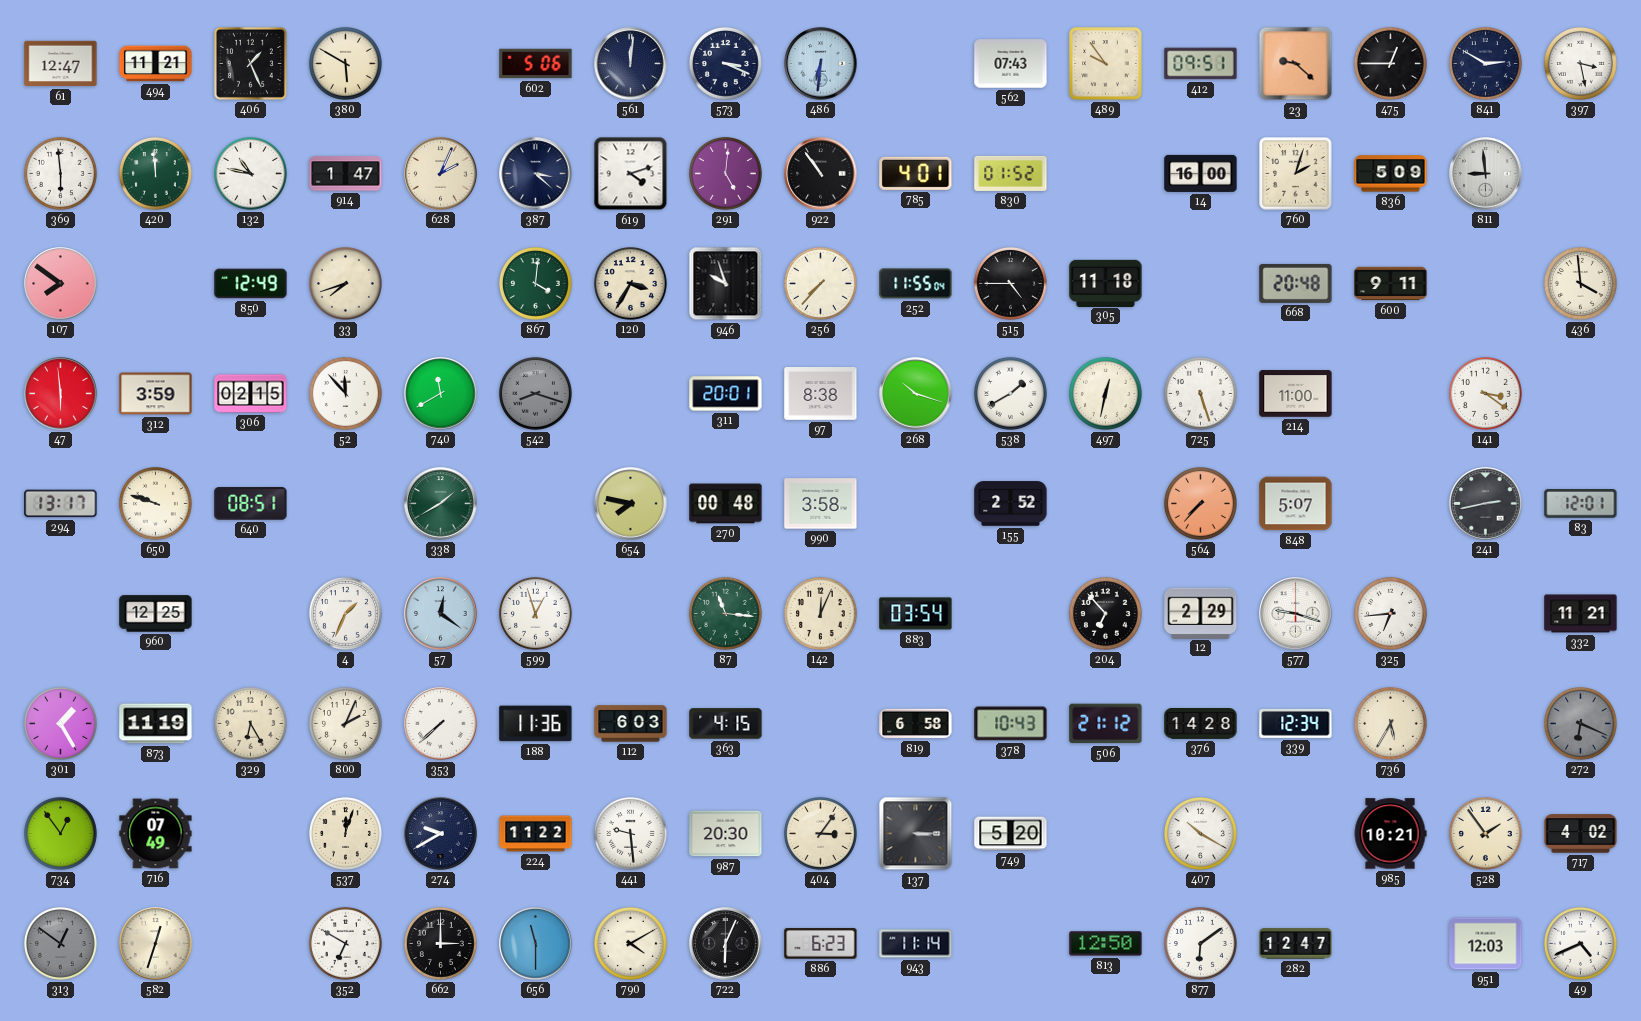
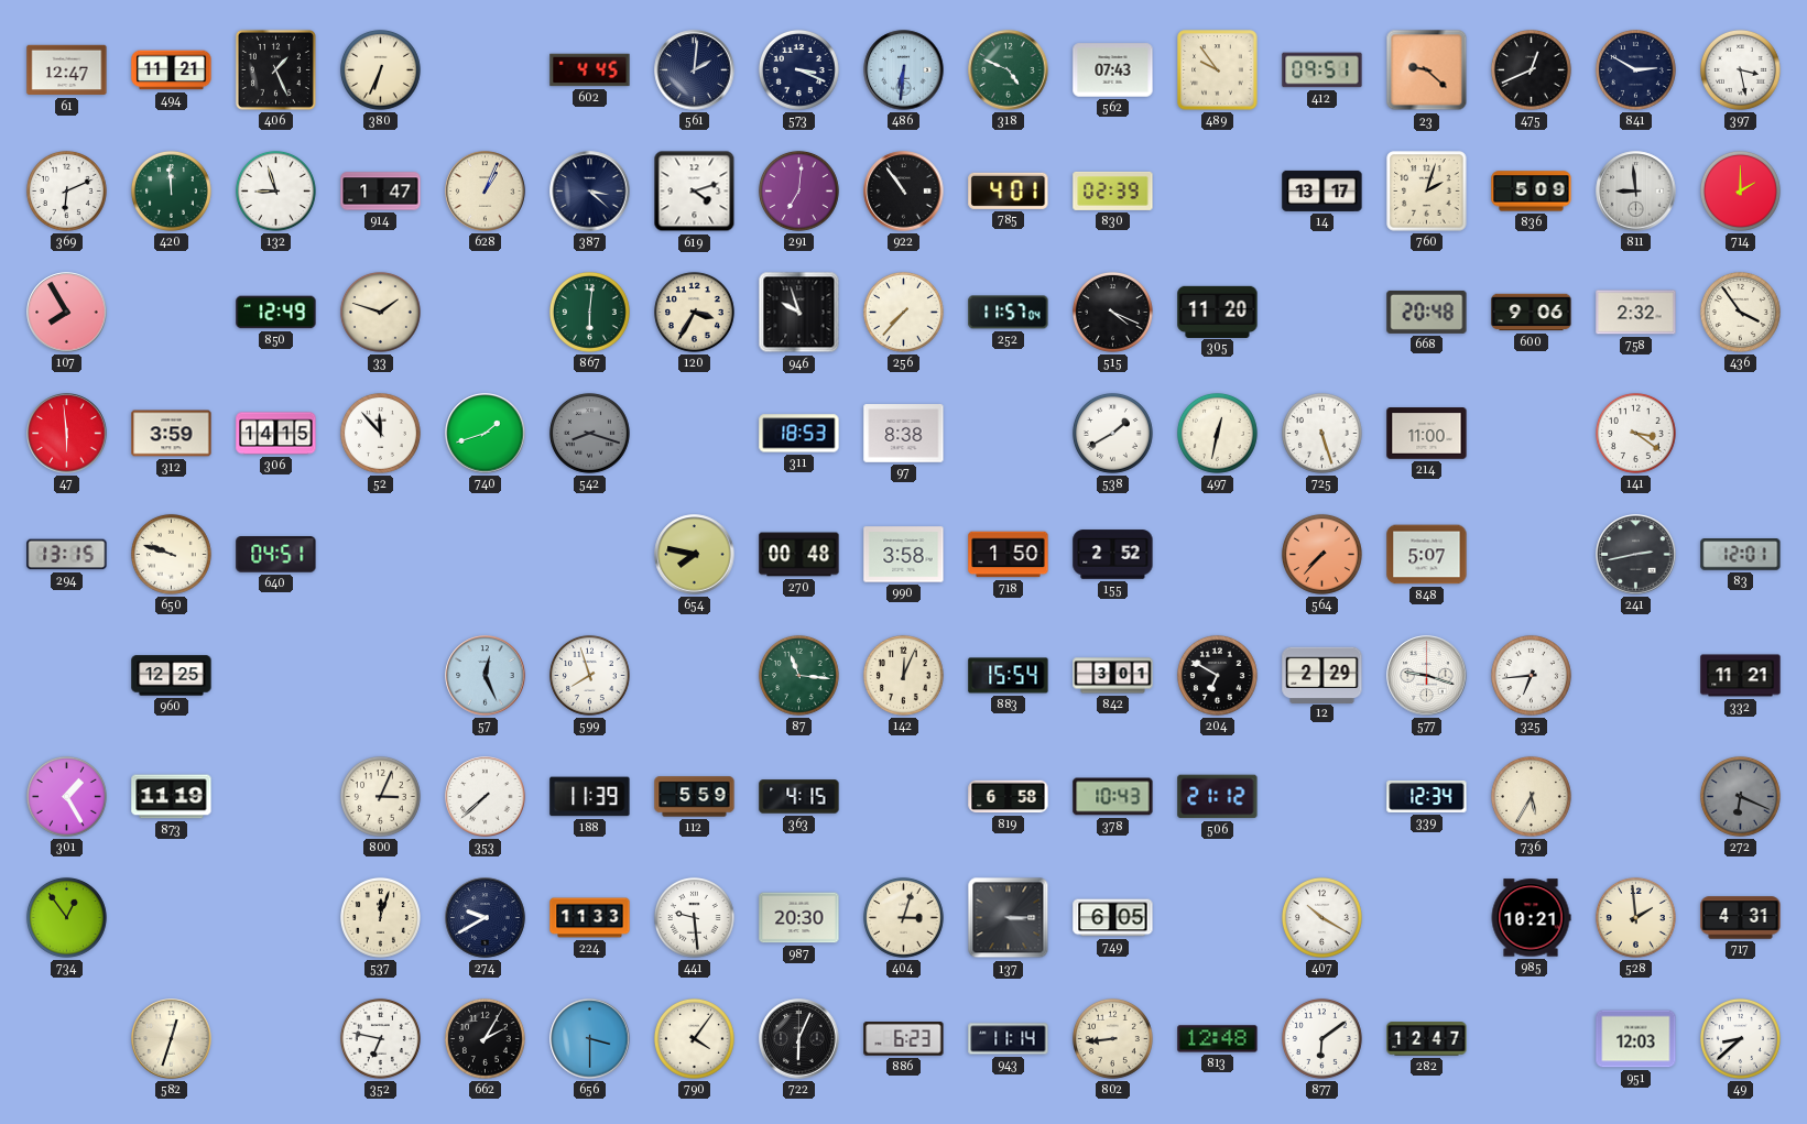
380: 5:50 -> 6:34
602: 5:06 -> 4:45
561: 12:01 -> 2:01
318: none -> 4:49
475: 12:45 -> 12:41
369: 5:59 -> 6:11
132: 10:47 -> 8:57
628: 2:04 -> 1:04
291: 5:01 -> 7:01
830: 01:52 -> 02:39
14: 16:00 -> 13:17
714: none -> 2:00
107: 7:51 -> 7:55
33: 7:42 -> 1:48
867: 4:01 -> 6:01
252: 11:55 -> 11:57
515: 4:45 -> 4:19
305: 11:18 -> 11:20
600: 9:11 -> 9:06
758: none -> 2:32
436: 3:59 -> 3:54
306: 02:15 -> 14:15
740: 11:40 -> 1:42
311: 20:01 -> 18:53
268: 10:18 -> none
294: 13:17 -> 13:15
640: 08:51 -> 04:51
338: 1:40 -> none
718: none -> 1:50
4: 1:34 -> none
57: 12:21 -> 12:26
599: 12:57 -> 7:57
883: 03:54 -> 15:54
842: none -> 3:01
204: 6:53 -> 6:50
329: 6:25 -> none
800: 2:04 -> 3:04
188: 11:36 -> 11:39
112: 6:03 -> 5:59
376: 14:28 -> none
716: 07:49 -> none
224: 11:22 -> 11:33
404: 3:06 -> 3:03
749: 5:20 -> 6:05
528: 1:54 -> 1:59
717: 4:02 -> 4:31
313: 12:51 -> none
352: 6:50 -> 6:47
662: 3:00 -> 2:05
656: 11:30 -> 3:30
790: 4:10 -> 4:06
802: none -> 8:44
813: 12:50 -> 12:48
49: 4:41 -> 8:38
